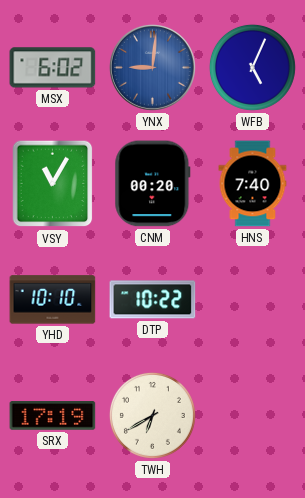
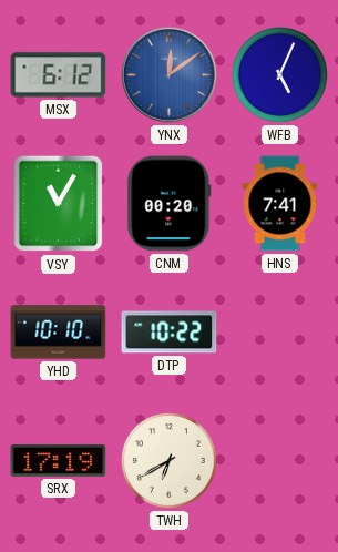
MSX: 6:02 -> 6:12
YNX: 9:01 -> 12:09
HNS: 7:40 -> 7:41
